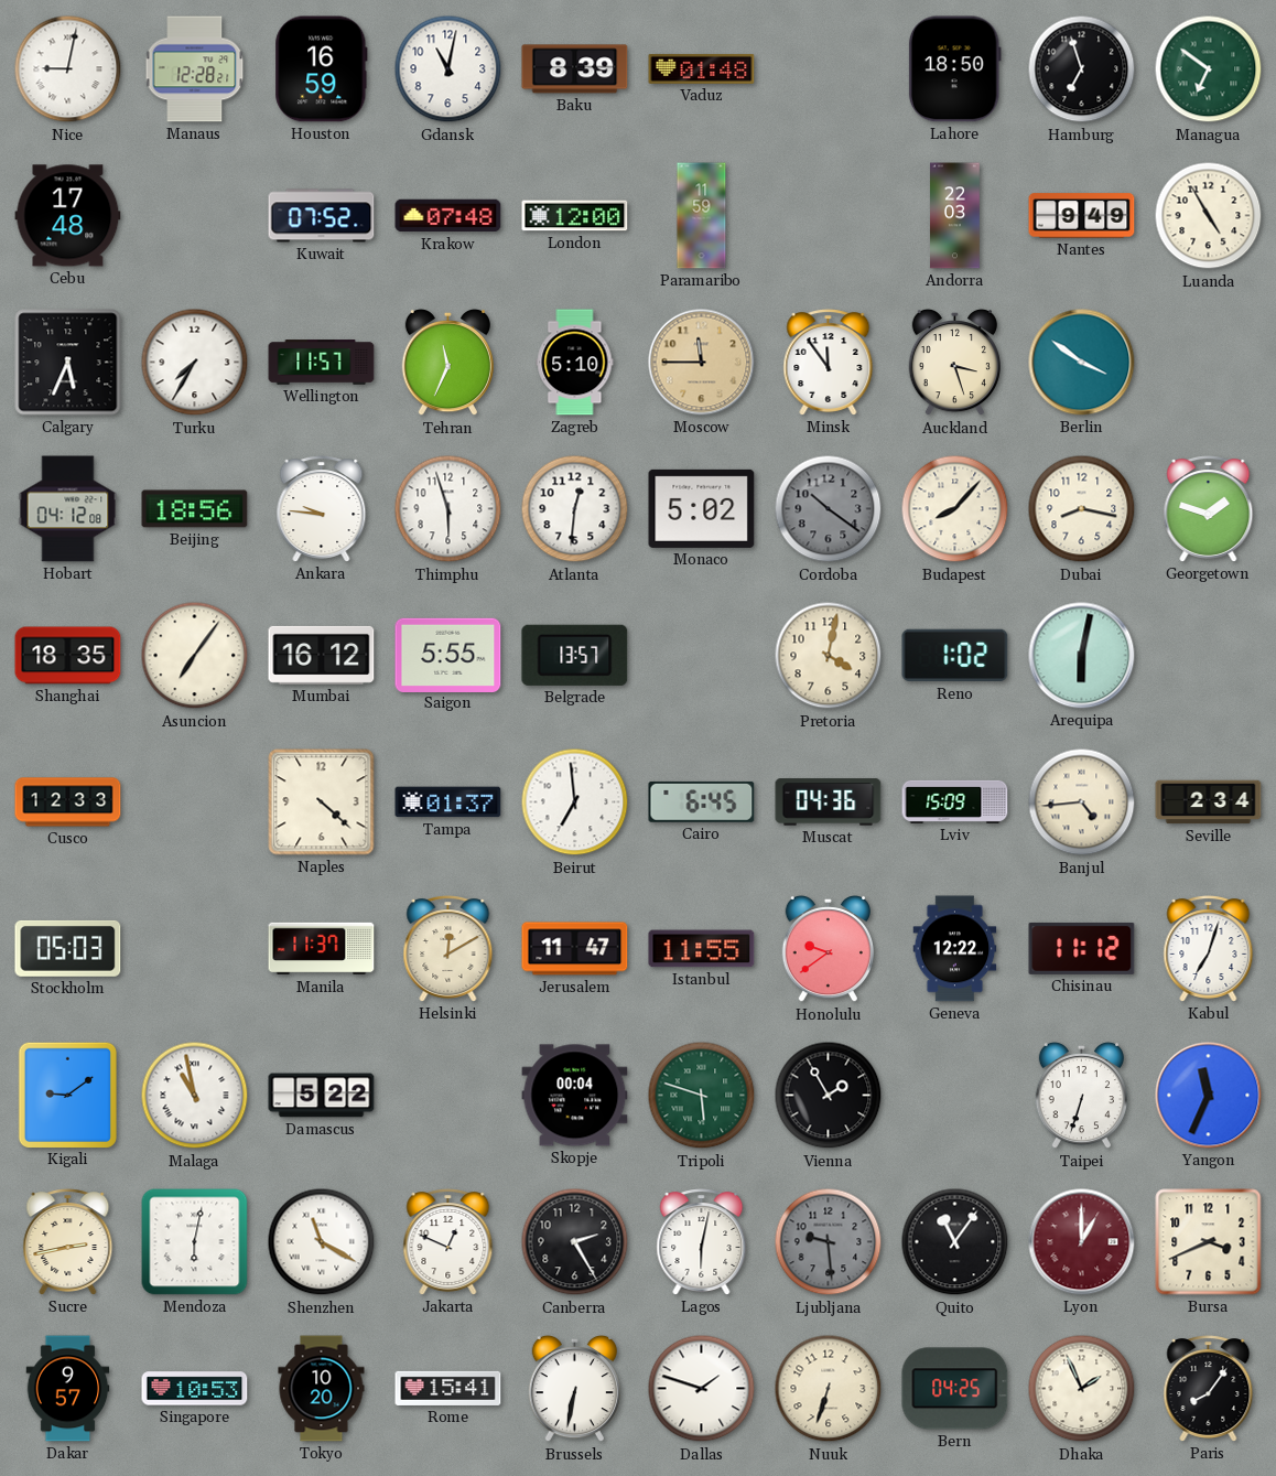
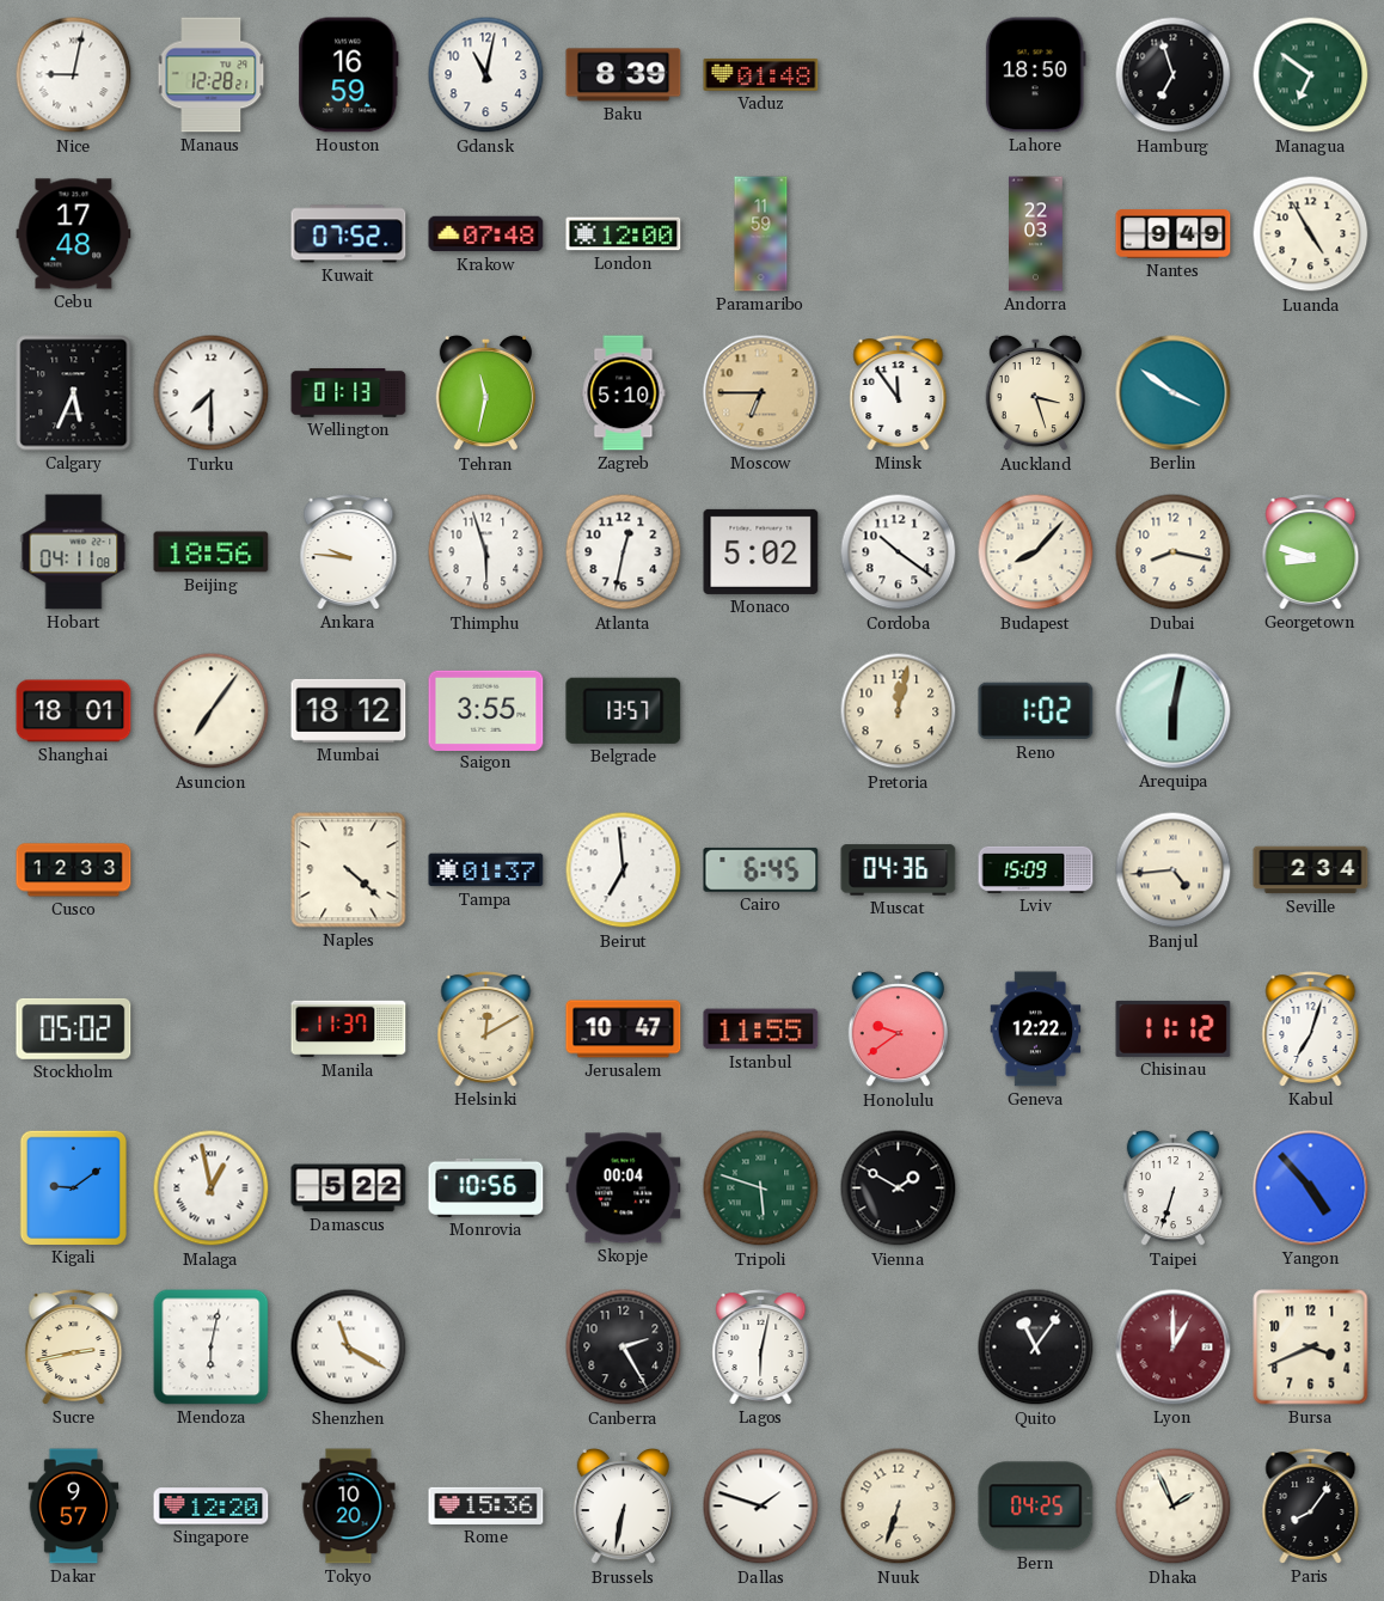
Turku: 7:35 -> 7:30
Wellington: 11:57 -> 01:13
Tehran: 11:34 -> 11:32
Moscow: 11:45 -> 6:45
Hobart: 04:12 -> 04:11
Atlanta: 12:31 -> 12:32
Cordoba dial: grey -> white
Georgetown: 1:48 -> 8:48
Shanghai: 18:35 -> 18:01
Mumbai: 16:12 -> 18:12
Saigon: 5:55 -> 3:55
Pretoria: 4:02 -> 12:02
Stockholm: 05:03 -> 05:02
Jerusalem: 11:47 -> 10:47
Malaga: 10:58 -> 12:58
Monrovia: none -> 10:56
Vienna: 1:55 -> 1:50
Yangon: 11:34 -> 4:53
Jakarta: 12:49 -> none
Ljubljana: 9:29 -> none
Singapore: 10:53 -> 12:20
Rome: 15:41 -> 15:36
